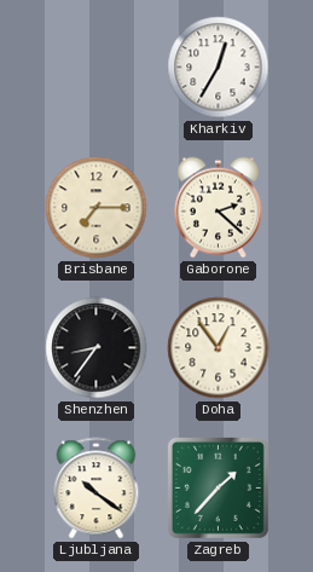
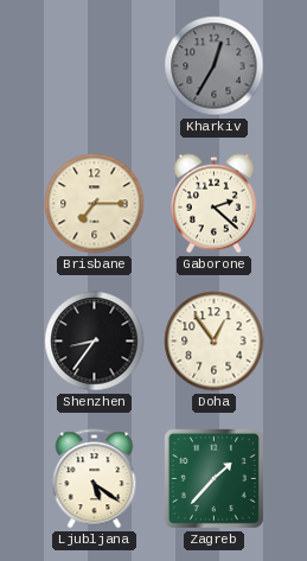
Kharkiv dial: white -> grey
Ljubljana: 10:21 -> 5:21
